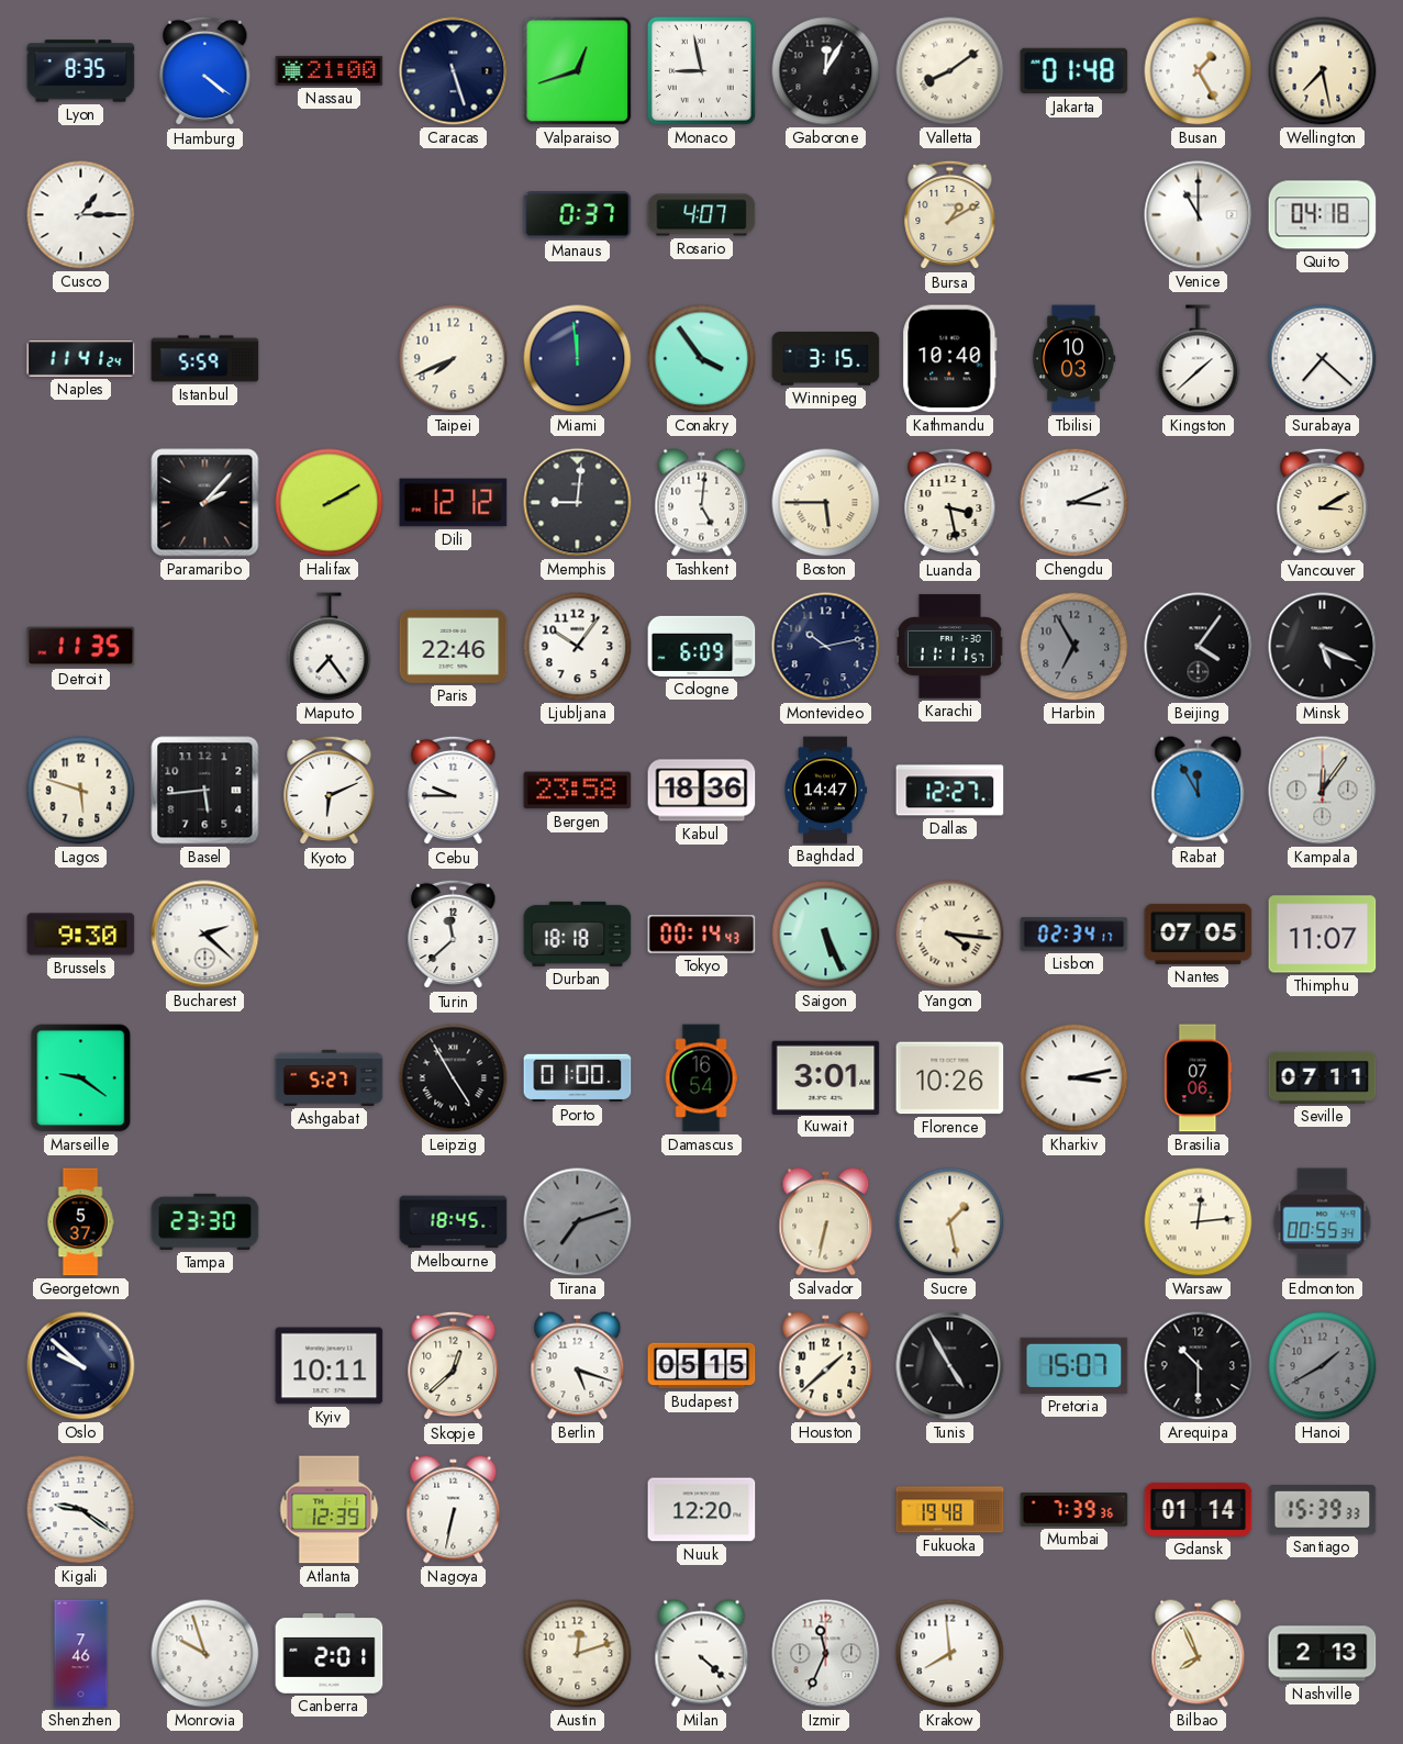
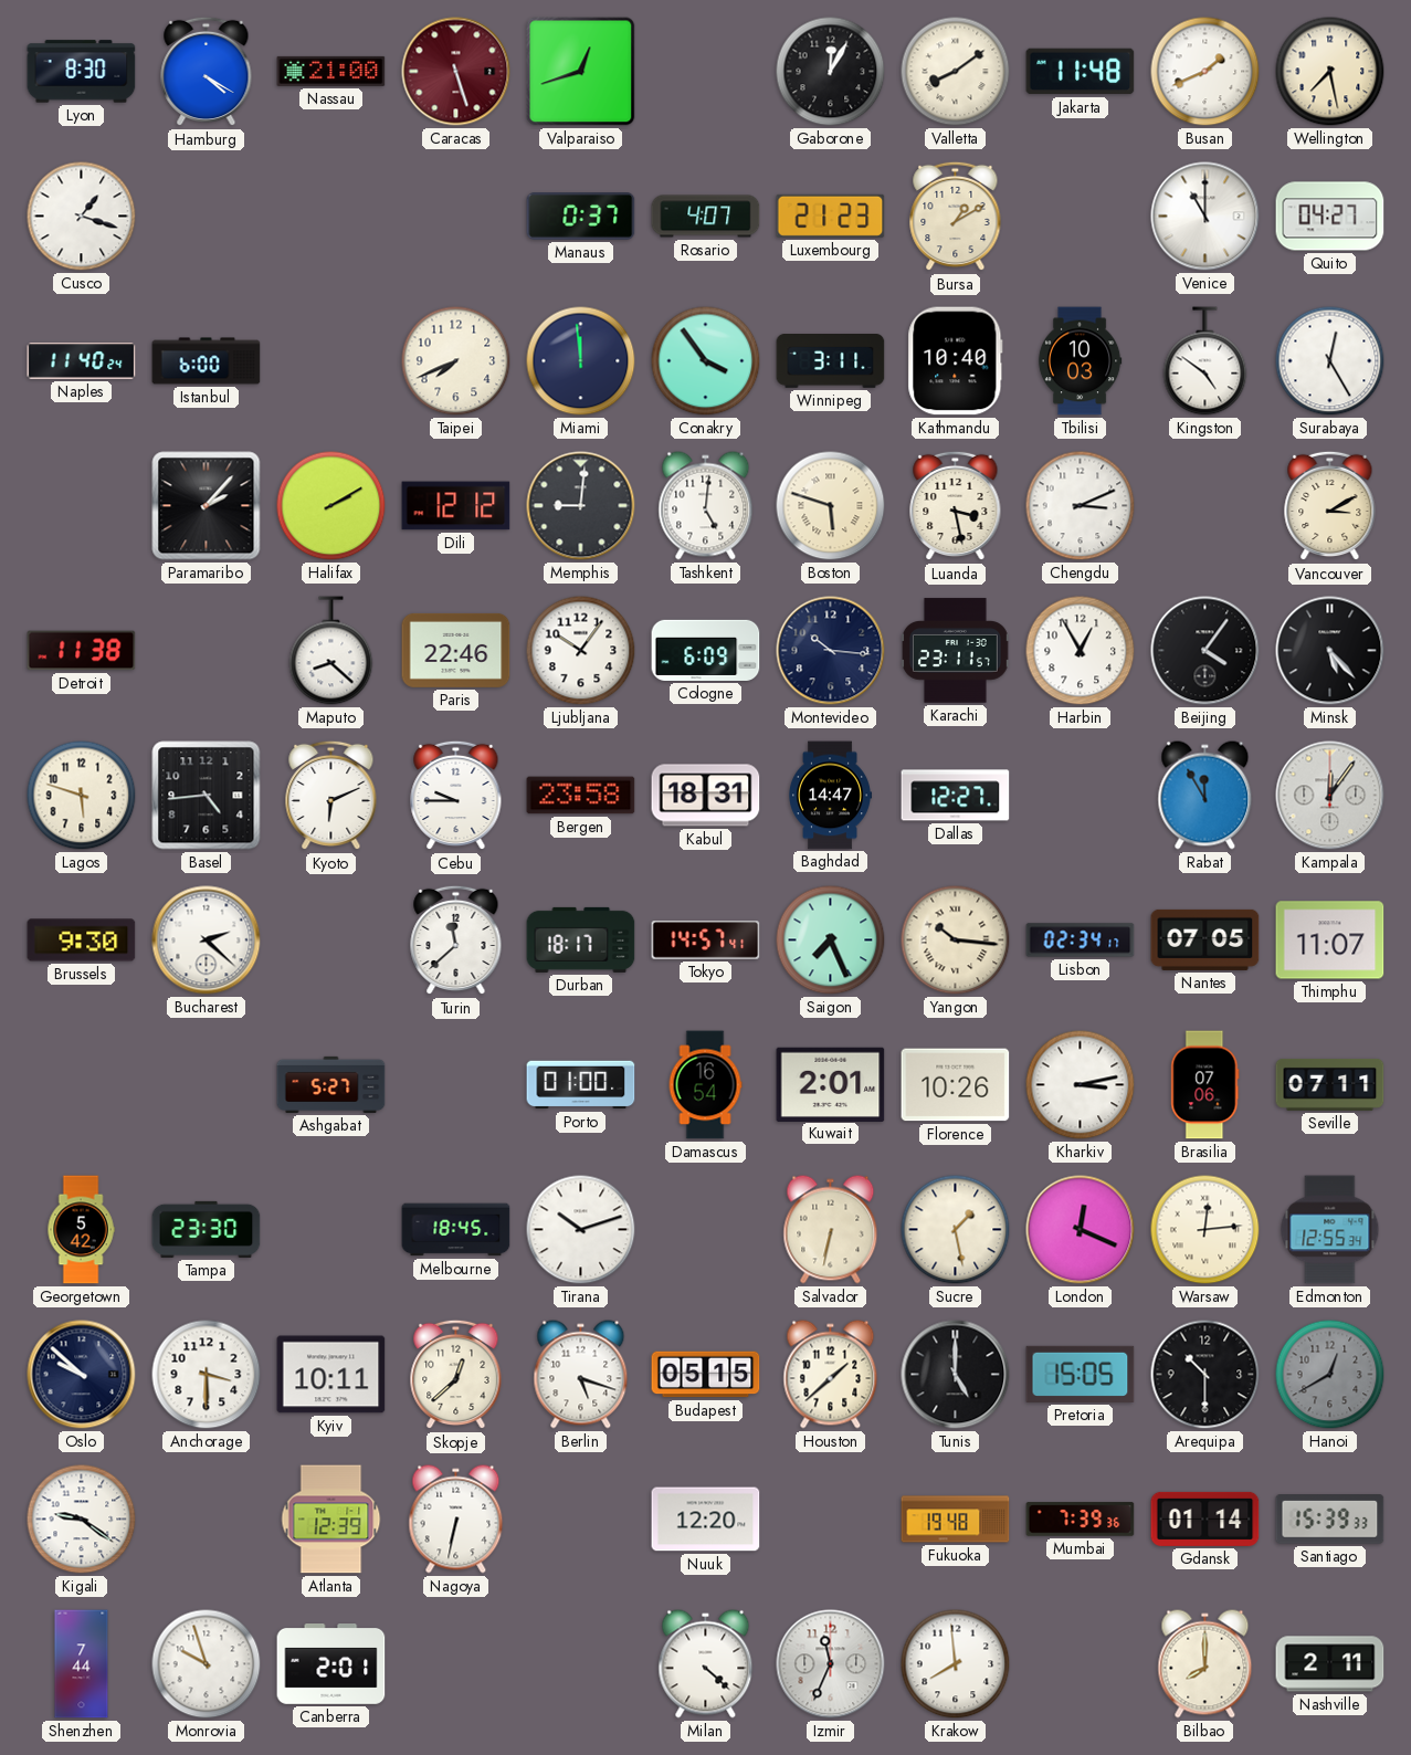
Lyon: 8:35 -> 8:30
Hamburg: 4:21 -> 4:20
Caracas dial: navy -> burgundy
Monaco: 8:58 -> none
Jakarta: 01:48 -> 11:48
Busan: 1:25 -> 1:41
Cusco: 1:15 -> 1:18
Luxembourg: none -> 21:23
Quito: 04:18 -> 04:27
Naples: 11:41 -> 11:40
Istanbul: 5:59 -> 6:00
Winnipeg: 3:15 -> 3:11
Kingston: 1:38 -> 4:51
Surabaya: 7:22 -> 12:25
Boston: 5:45 -> 5:48
Detroit: 11:35 -> 11:38
Maputo: 7:24 -> 8:22
Montevideo: 10:13 -> 10:16
Karachi: 11:11 -> 23:11
Harbin: 6:55 -> 12:55
Harbin dial: grey -> white
Minsk: 5:19 -> 5:23
Basel: 5:44 -> 4:44
Kabul: 18:36 -> 18:31
Durban: 18:18 -> 18:17
Tokyo: 00:14 -> 14:57
Saigon: 5:26 -> 7:26
Yangon: 4:16 -> 10:16
Marseille: 9:21 -> none
Leipzig: 4:55 -> none
Kuwait: 3:01 -> 2:01
Georgetown: 5:37 -> 5:42
Tirana: 7:12 -> 10:12
Tirana dial: grey -> white
London: none -> 12:19
Edmonton: 00:55 -> 12:55
Anchorage: none -> 3:30
Tunis: 4:55 -> 5:00
Pretoria: 15:07 -> 15:05
Hanoi: 1:40 -> 12:40
Shenzhen: 7:46 -> 7:44
Austin: 12:12 -> none
Bilbao: 7:56 -> 8:00
Nashville: 2:13 -> 2:11
